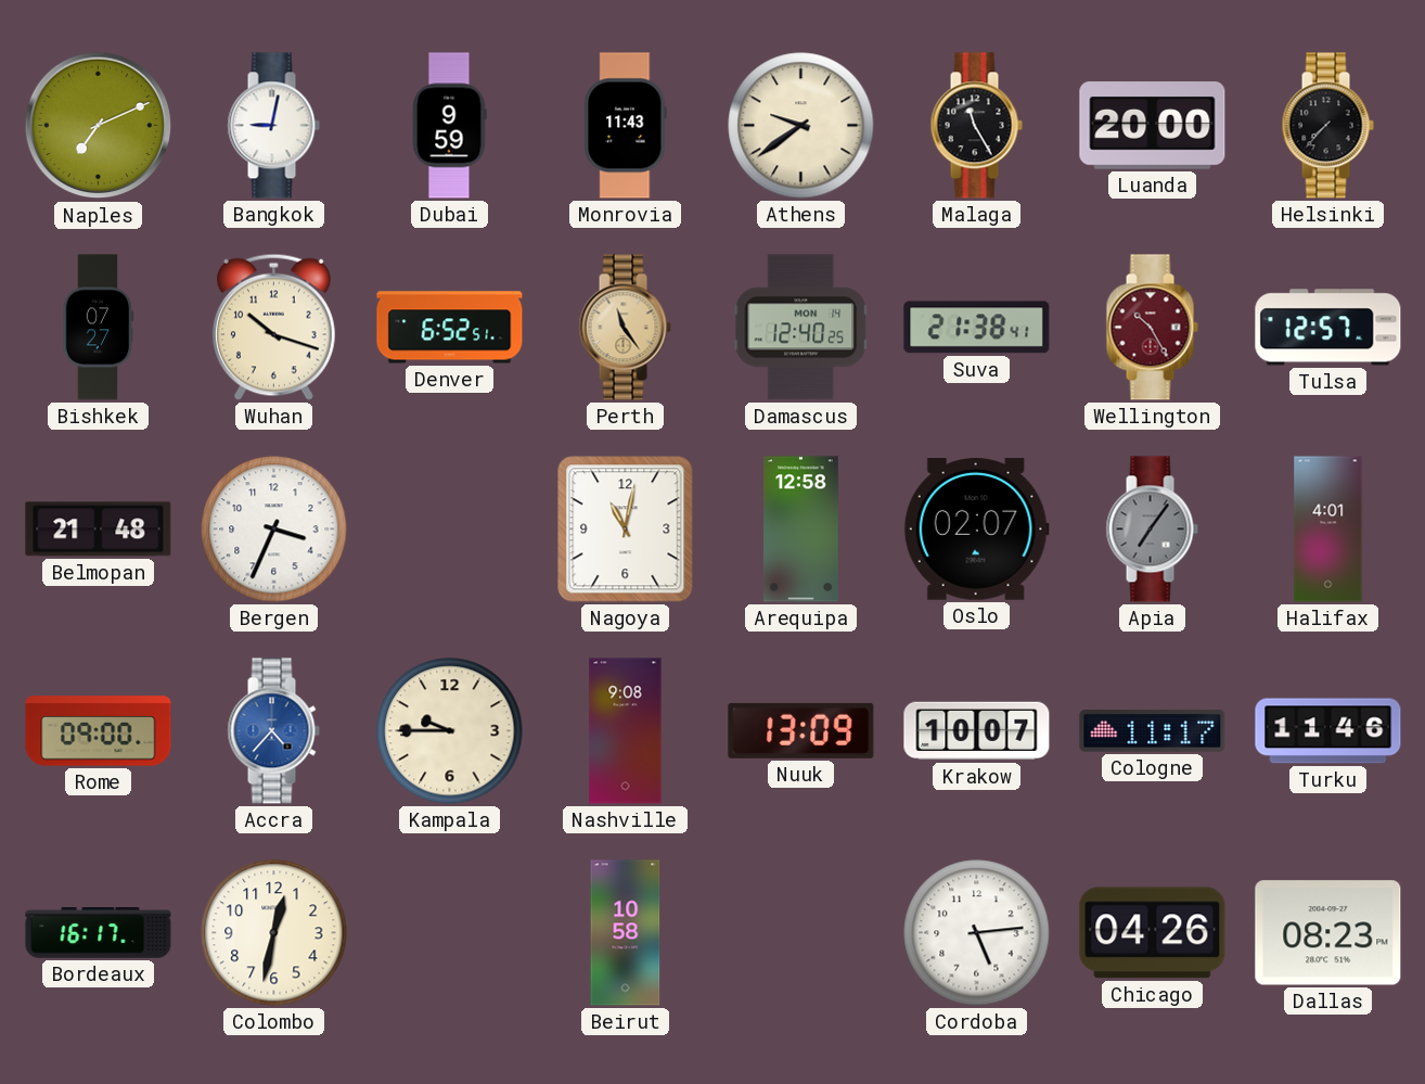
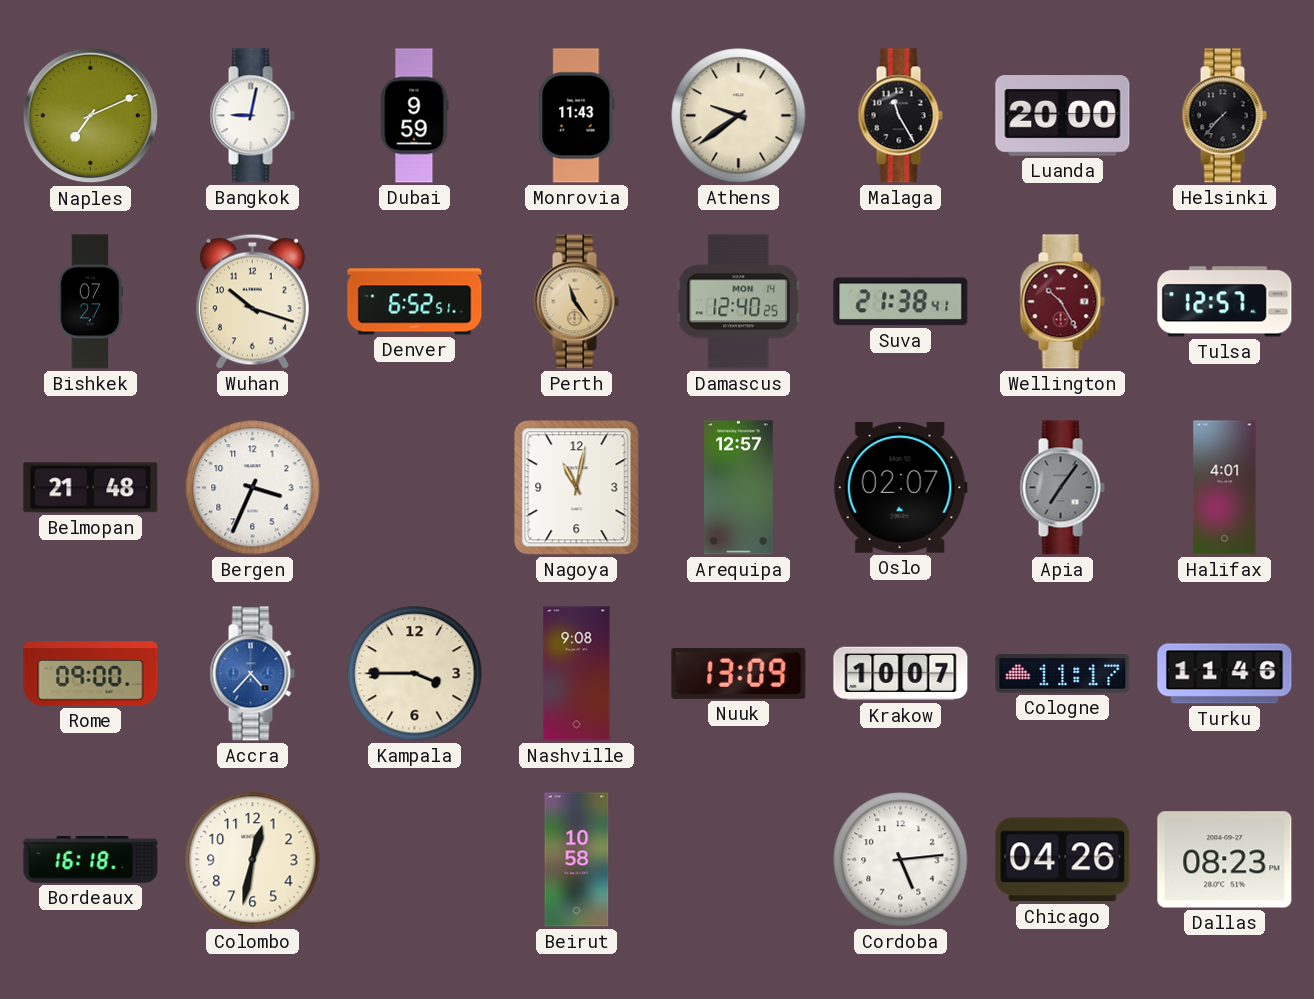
Arequipa: 12:58 -> 12:57
Kampala: 9:45 -> 3:45
Bordeaux: 16:17 -> 16:18
